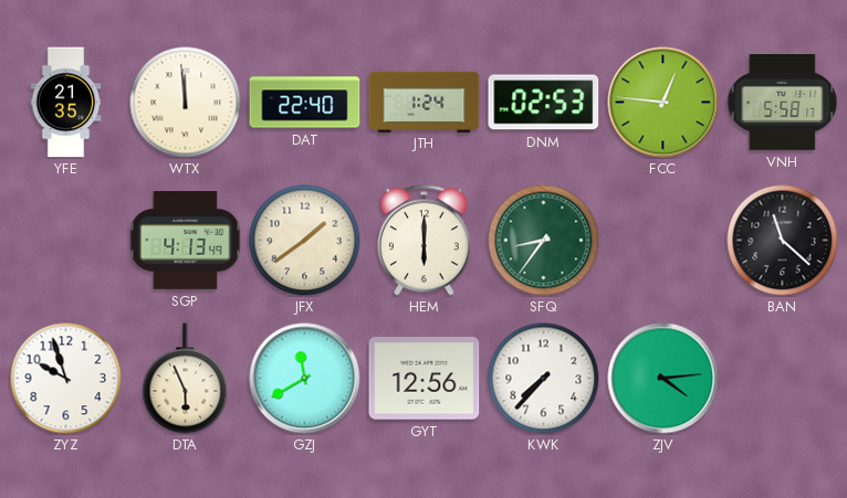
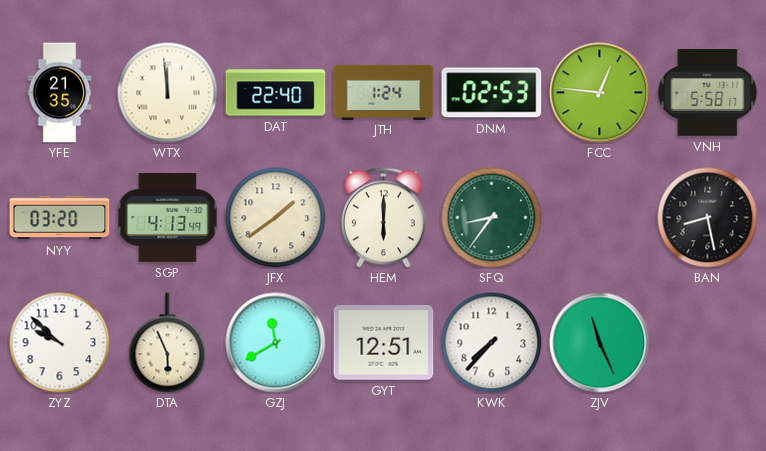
NYY: none -> 03:20
BAN: 11:22 -> 8:28
ZYZ: 9:57 -> 9:52
GYT: 12:56 -> 12:51
ZJV: 4:14 -> 11:26
